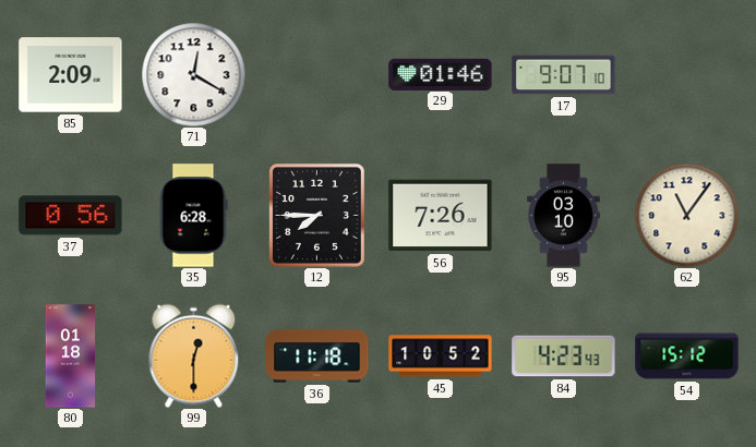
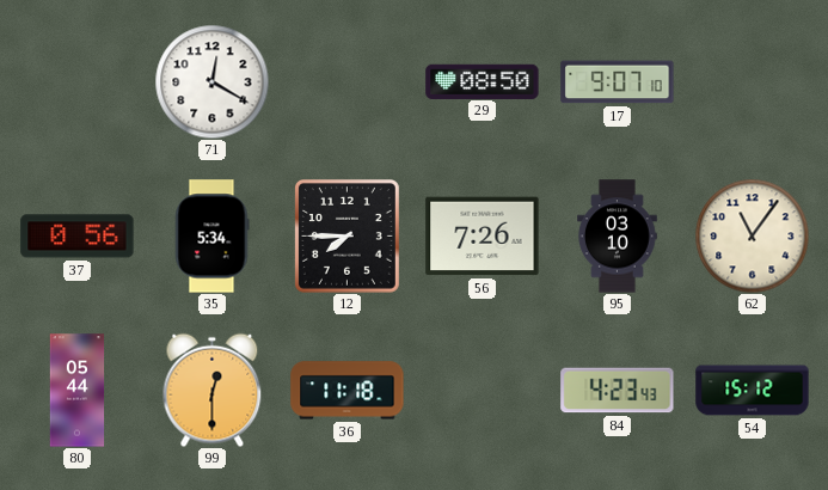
85: 2:09 -> none
29: 01:46 -> 08:50
35: 6:28 -> 5:34
80: 01:18 -> 05:44
45: 10:52 -> none
